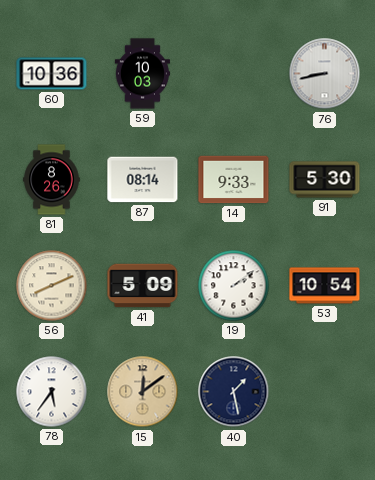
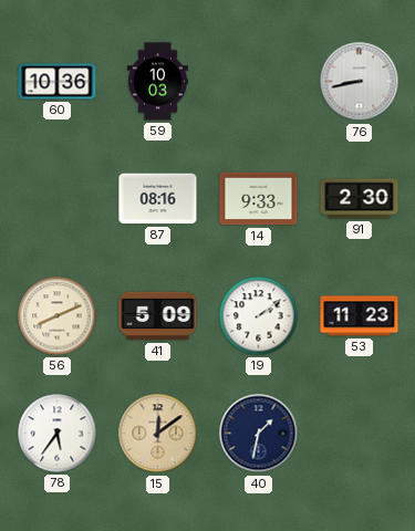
81: 8:26 -> none
87: 08:14 -> 08:16
91: 5:30 -> 2:30
53: 10:54 -> 11:23
40: 1:28 -> 1:32
